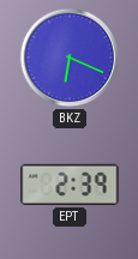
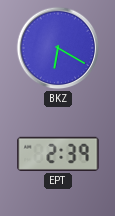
BKZ: 6:19 -> 6:20
